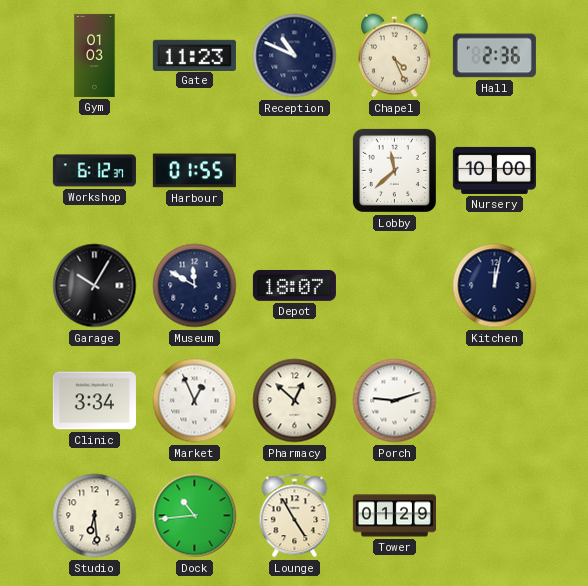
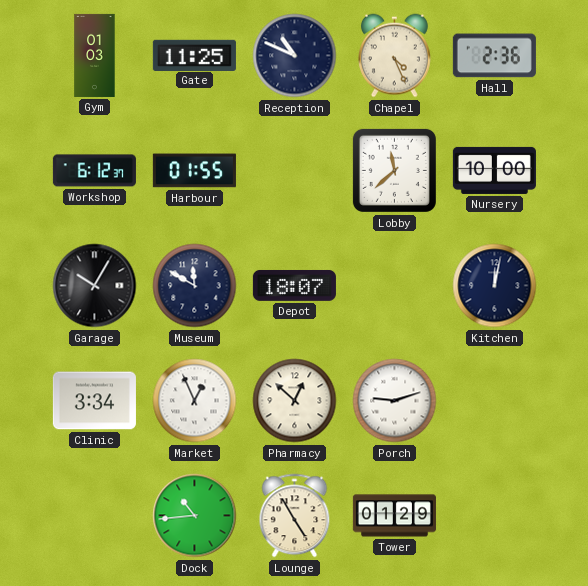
Gate: 11:23 -> 11:25
Studio: 6:29 -> none
